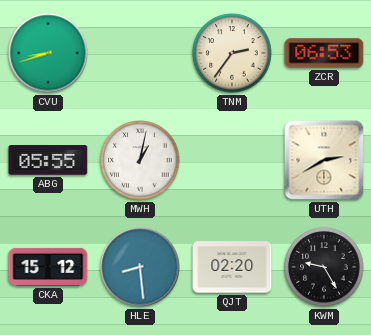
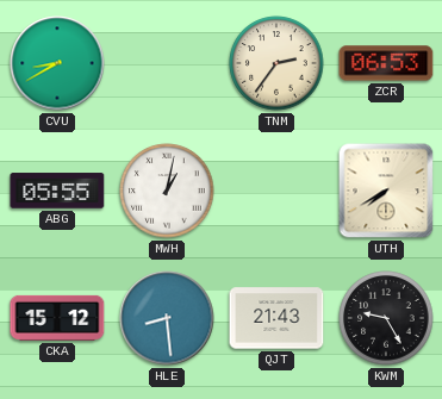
CVU: 8:42 -> 8:40
UTH: 2:40 -> 7:40
QJT: 02:20 -> 21:43
